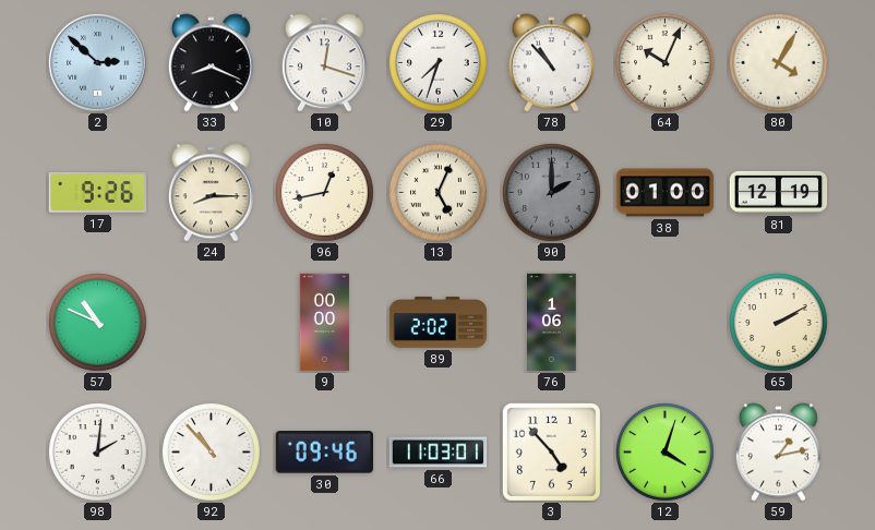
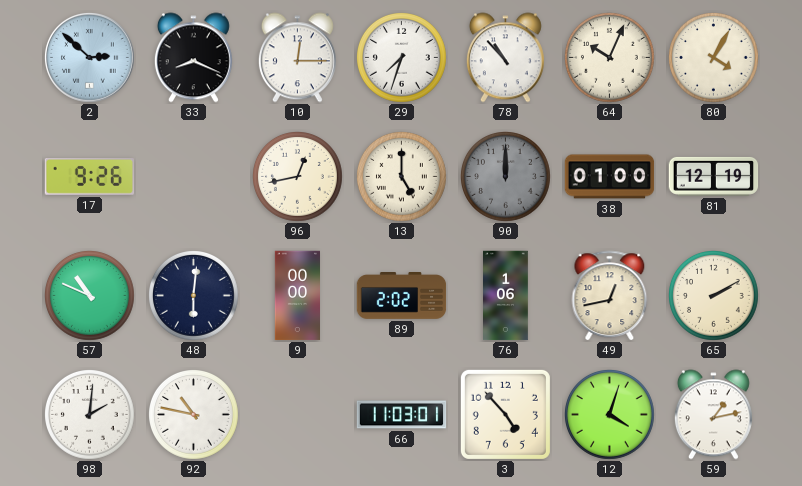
10: 12:18 -> 12:15
24: 8:15 -> none
13: 5:04 -> 5:00
90: 2:00 -> 12:00
48: none -> 6:01
49: none -> 12:43
92: 10:53 -> 10:47
30: 09:46 -> none
